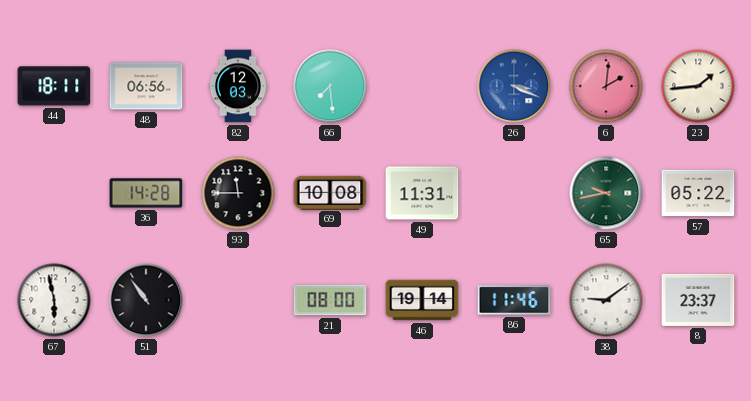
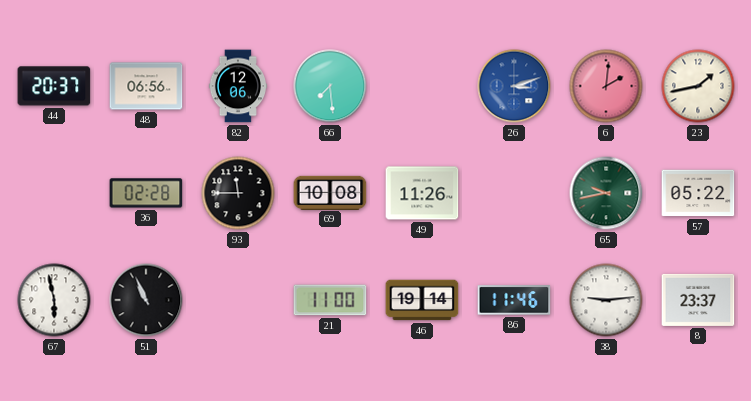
44: 18:11 -> 20:37
82: 12:03 -> 12:06
26: 3:19 -> 3:12
23: 1:44 -> 1:43
36: 14:28 -> 02:28
49: 11:31 -> 11:26
51: 10:54 -> 10:56
21: 08:00 -> 11:00
38: 9:09 -> 9:14
